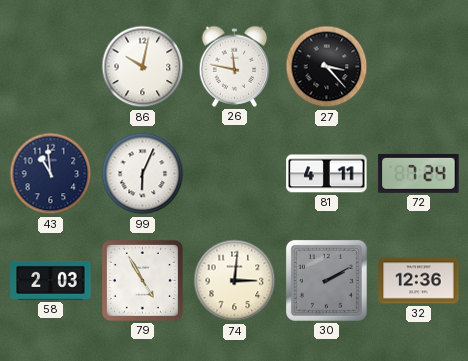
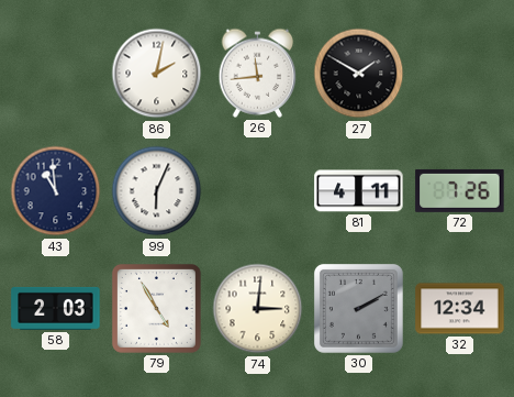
86: 10:02 -> 2:02
26: 11:47 -> 11:44
27: 3:23 -> 1:50
72: 7:24 -> 7:26
32: 12:36 -> 12:34
